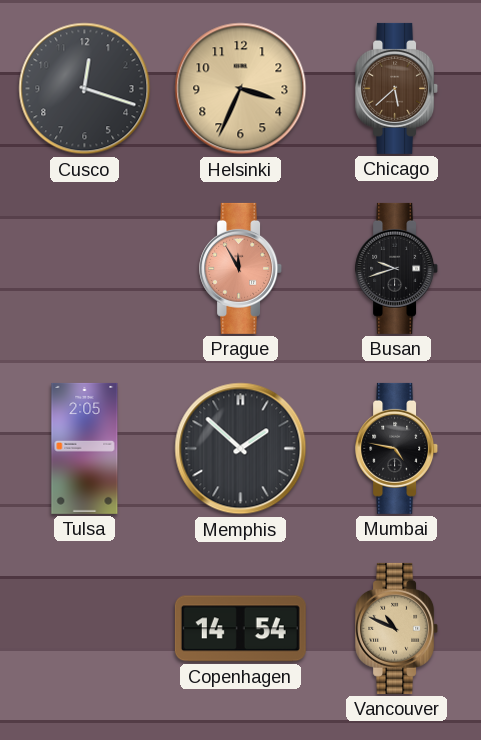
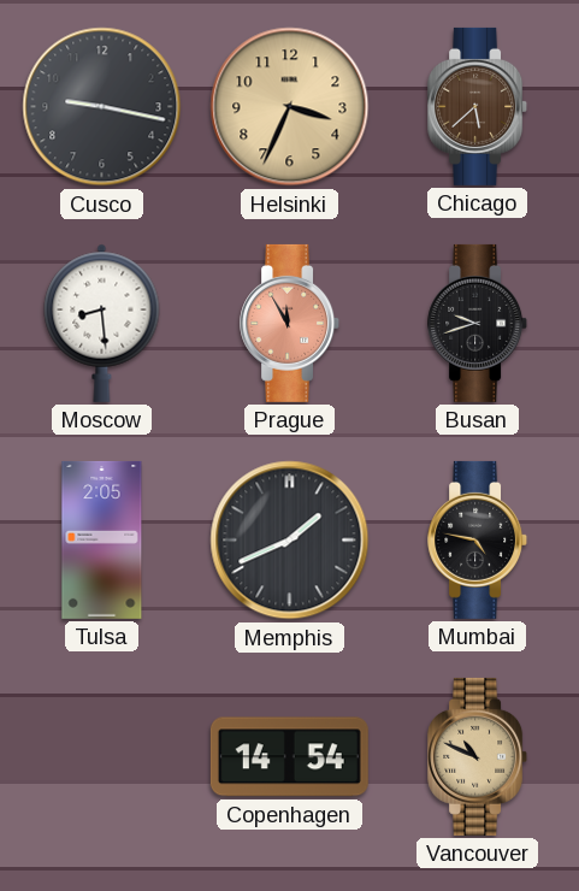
Cusco: 12:18 -> 9:17
Moscow: none -> 8:29
Memphis: 1:52 -> 1:41
